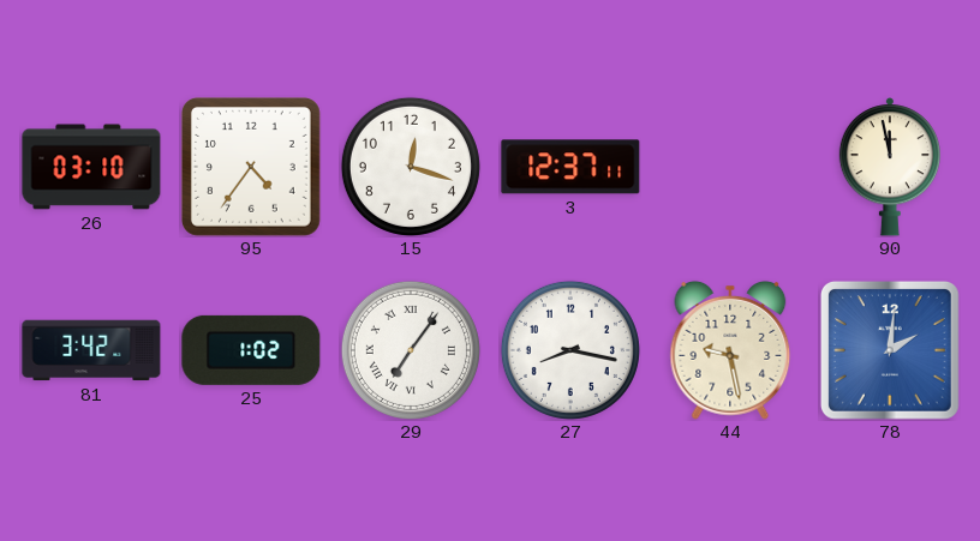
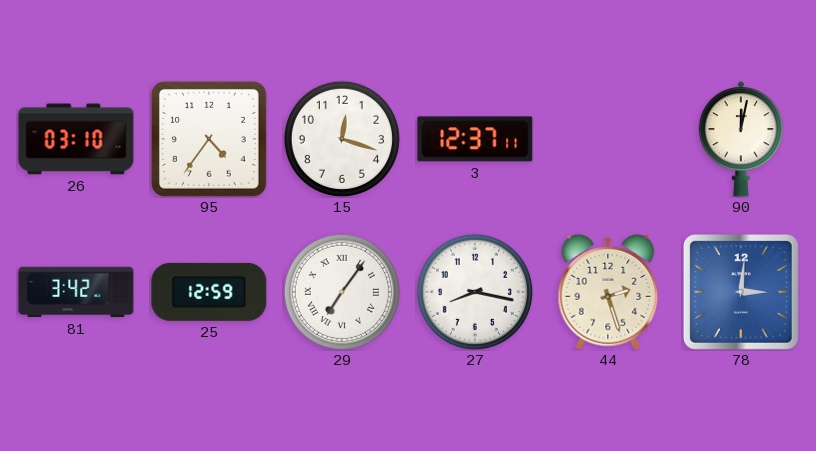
90: 11:58 -> 12:02
25: 1:02 -> 12:59
44: 9:28 -> 2:27
78: 2:01 -> 3:01
